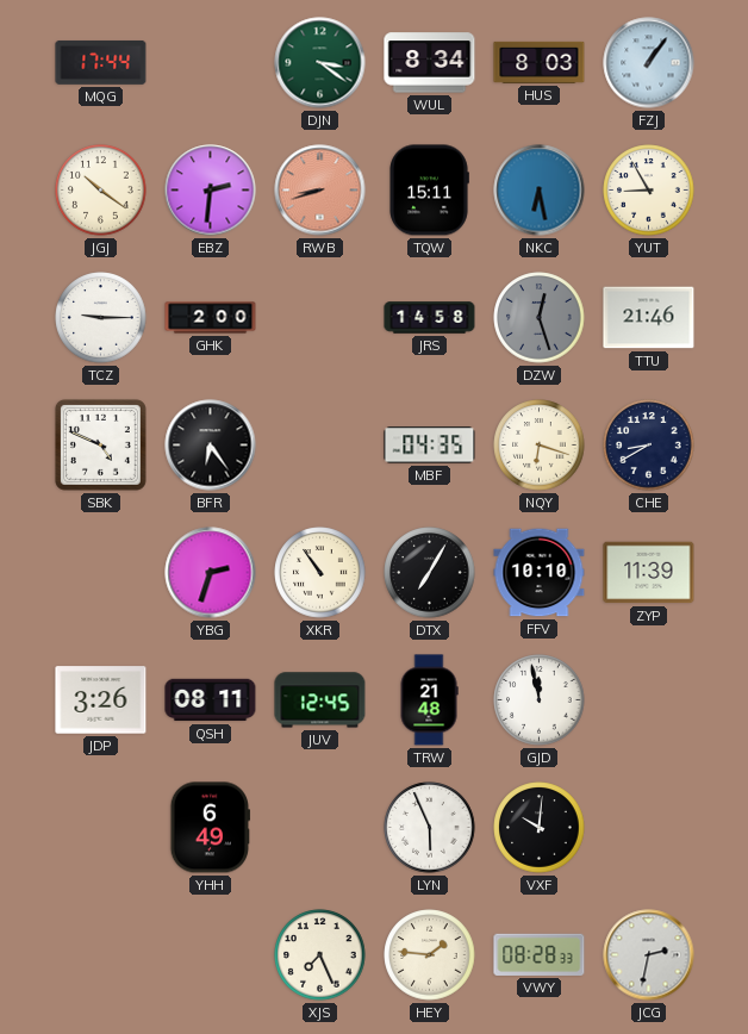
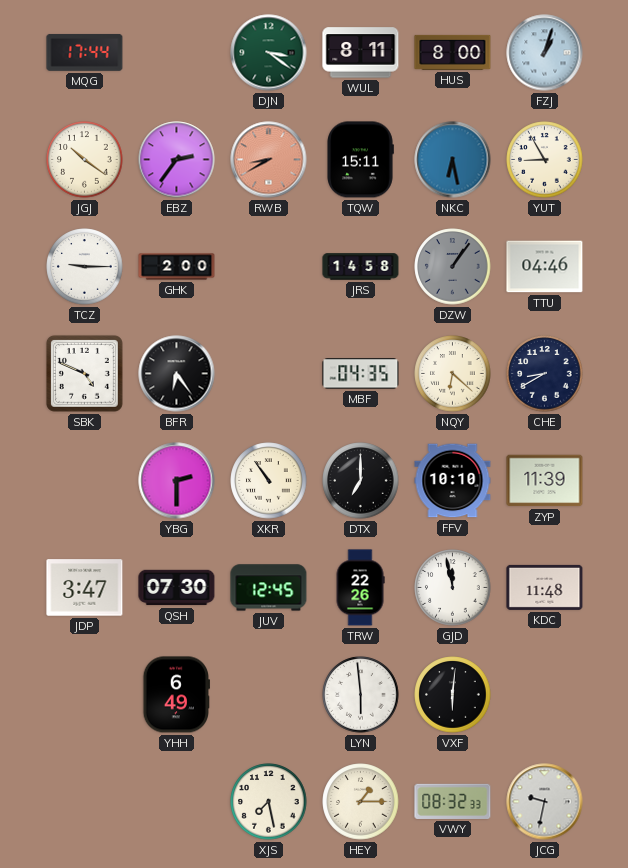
WUL: 8:34 -> 8:11
HUS: 8:03 -> 8:00
FZJ: 1:06 -> 1:03
EBZ: 2:31 -> 2:36
RWB: 8:42 -> 8:40
DZW: 12:27 -> 1:06
TTU: 21:46 -> 04:46
NQY: 6:18 -> 6:22
YBG: 2:33 -> 2:30
DTX: 7:05 -> 7:00
JDP: 3:26 -> 3:47
QSH: 08:11 -> 07:30
TRW: 21:48 -> 22:26
KDC: none -> 11:48
LYN: 5:56 -> 5:59
VXF: 10:01 -> 6:01
XJS: 7:26 -> 7:28
HEY: 1:46 -> 1:15
VWY: 08:28 -> 08:32
JCG: 2:32 -> 9:32
